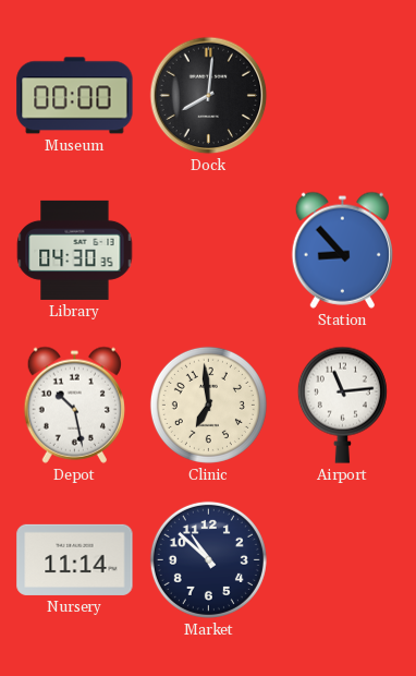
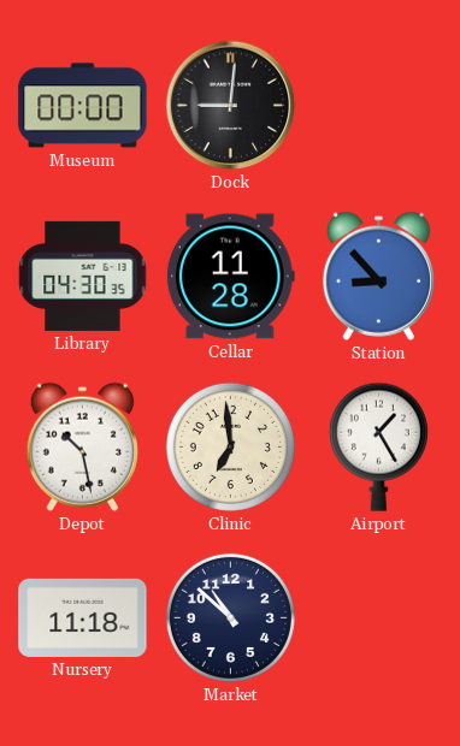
Dock: 8:01 -> 9:01
Cellar: none -> 11:28
Airport: 11:14 -> 1:25
Nursery: 11:14 -> 11:18
